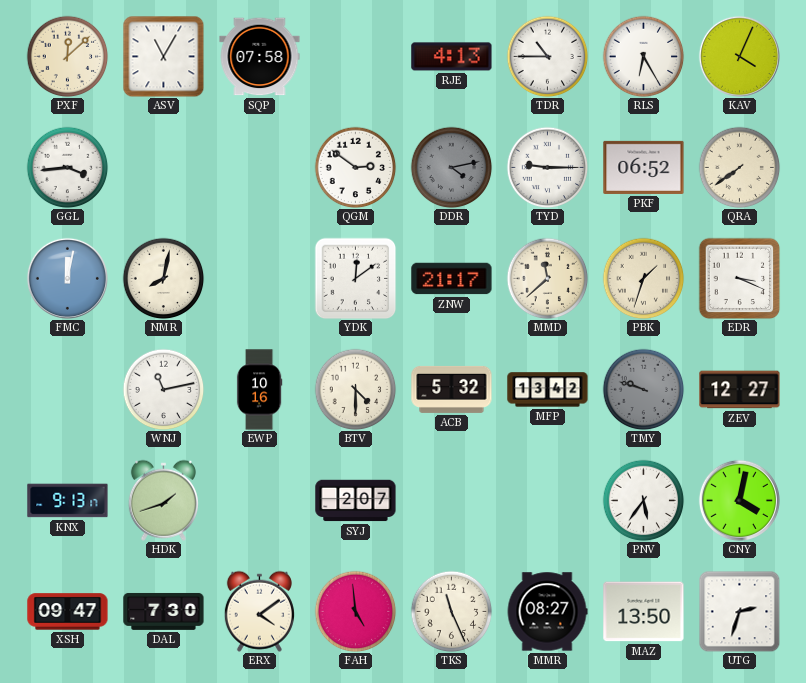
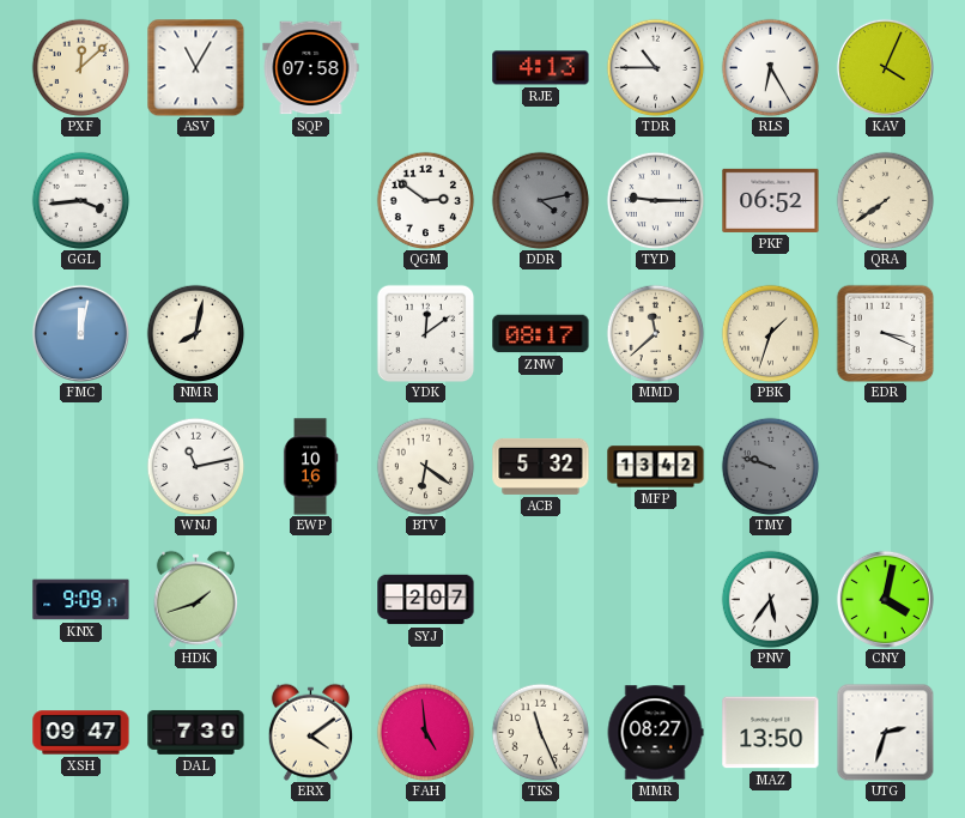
ZNW: 21:17 -> 08:17
BTV: 4:30 -> 6:21
ZEV: 12:27 -> none
KNX: 9:13 -> 9:09
